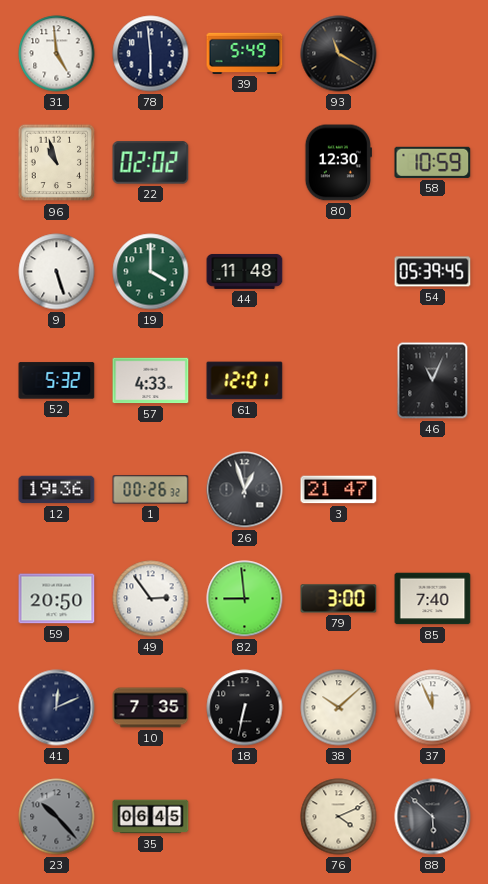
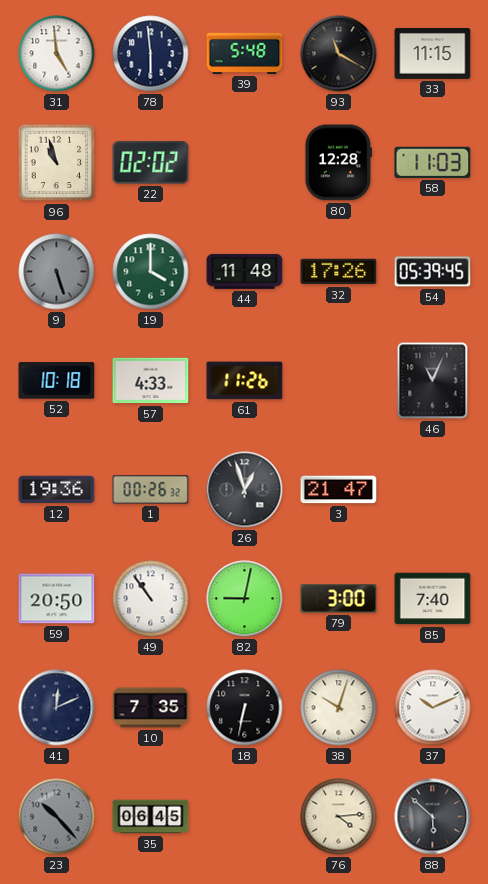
39: 5:49 -> 5:48
33: none -> 11:15
80: 12:30 -> 12:28
58: 10:59 -> 11:03
9 dial: white -> grey
32: none -> 17:26
52: 5:32 -> 10:18
61: 12:01 -> 11:26
49: 2:54 -> 10:54
82: 8:59 -> 9:02
38: 10:08 -> 10:03
37: 11:56 -> 10:11
76: 4:11 -> 4:14
